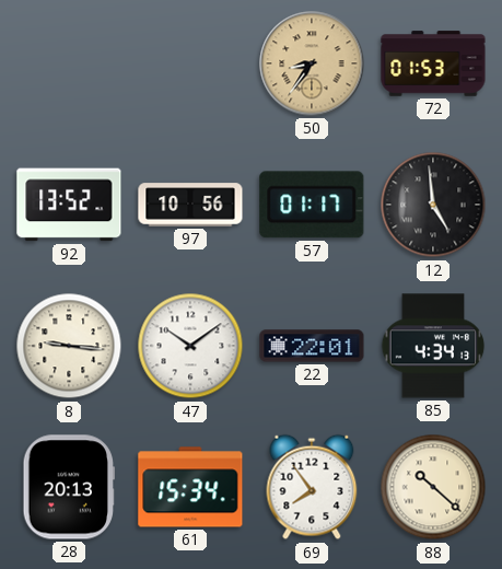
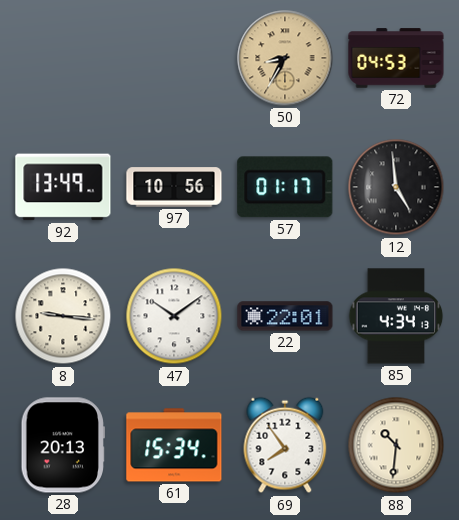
50: 8:36 -> 8:35
72: 01:53 -> 04:53
92: 13:52 -> 13:49
88: 10:22 -> 10:31
